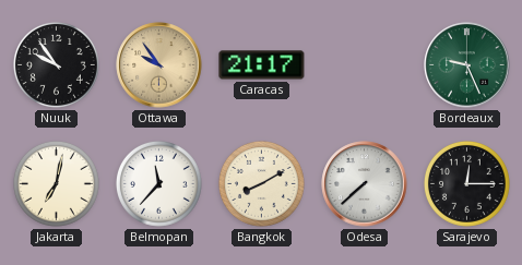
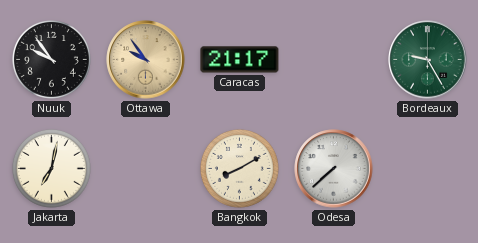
Bordeaux: 9:26 -> 9:25
Belmopan: 11:37 -> none
Sarajevo: 12:15 -> none
